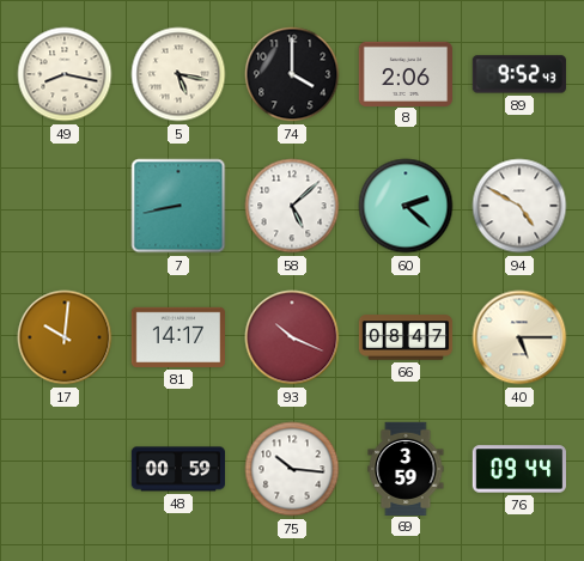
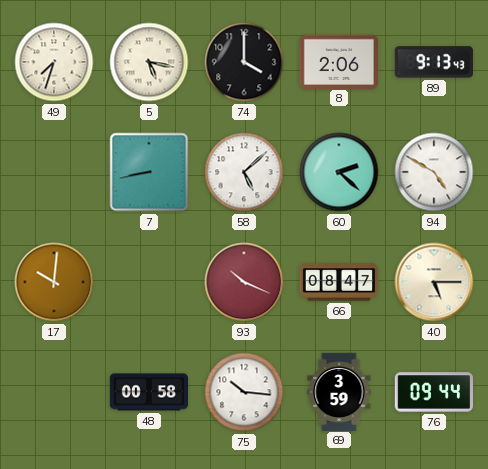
49: 8:17 -> 7:33
89: 9:52 -> 9:13
81: 14:17 -> none
48: 00:59 -> 00:58
